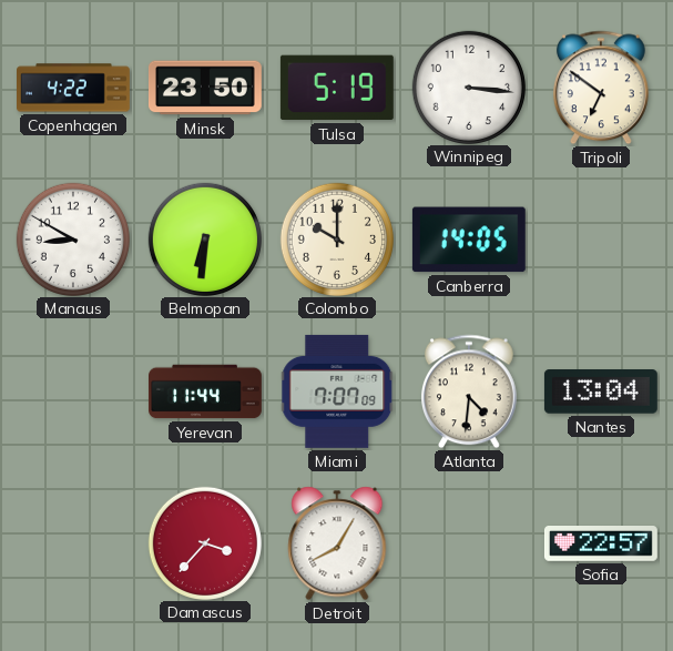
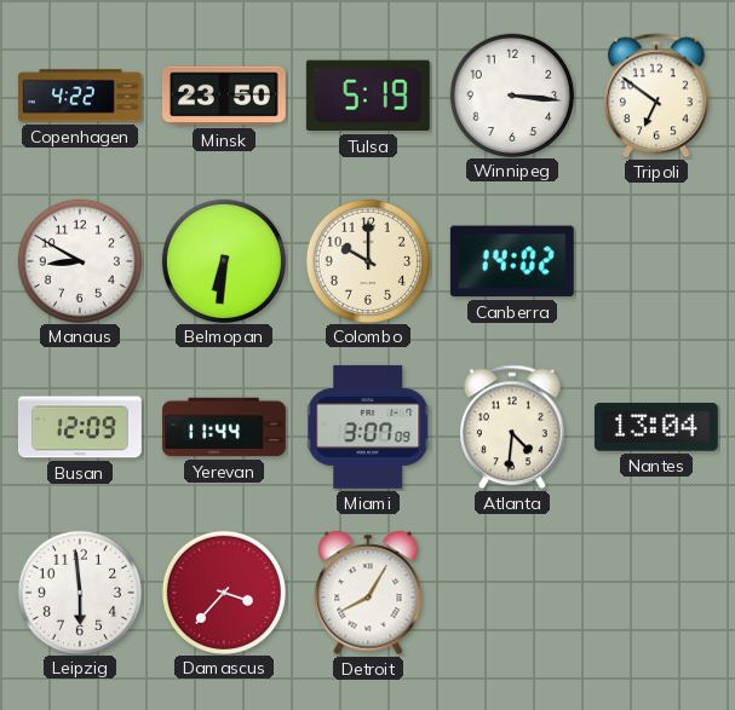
Canberra: 14:05 -> 14:02
Busan: none -> 12:09
Miami: 7:07 -> 3:07
Leipzig: none -> 5:59
Sofia: 22:57 -> none
